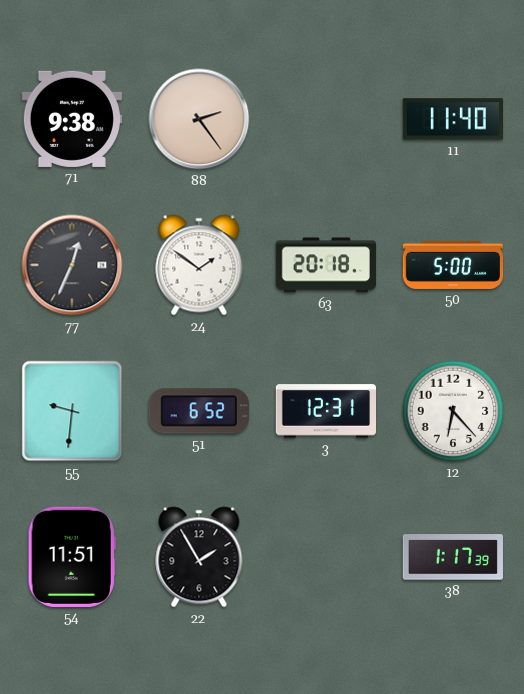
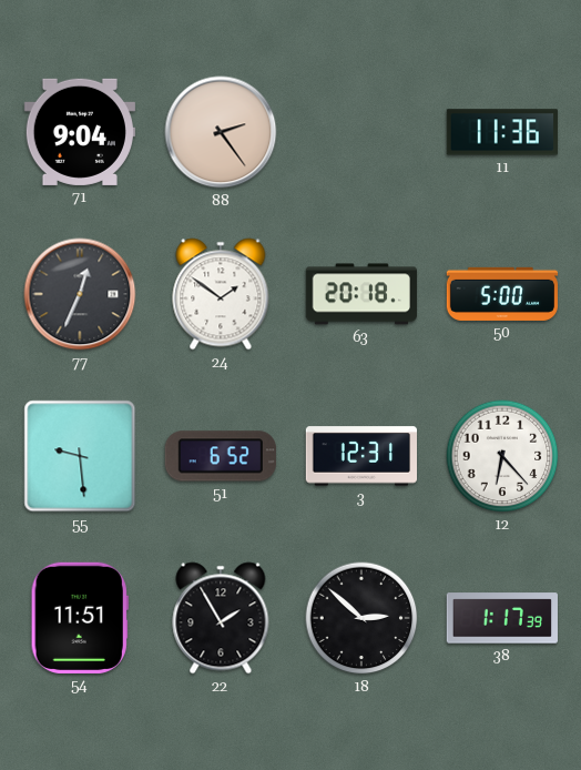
71: 9:38 -> 9:04
11: 11:40 -> 11:36
55: 9:31 -> 9:29
18: none -> 2:52
